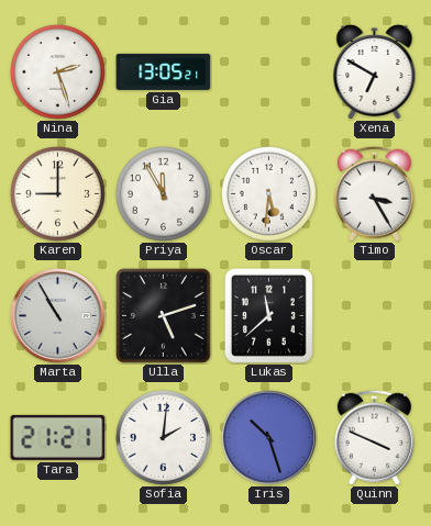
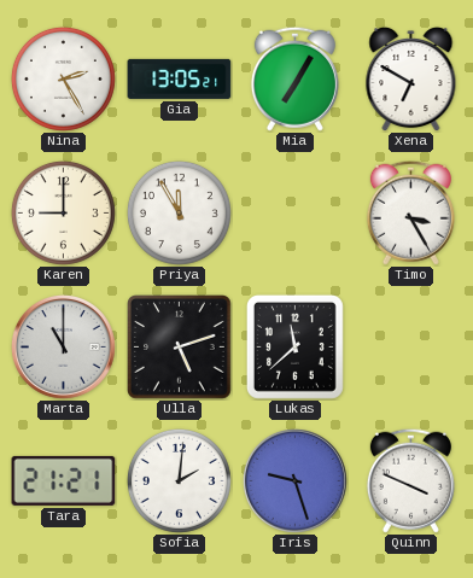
Nina: 2:27 -> 2:25
Mia: none -> 7:05
Oscar: 5:31 -> none
Marta: 10:55 -> 11:00
Iris: 10:27 -> 9:27
